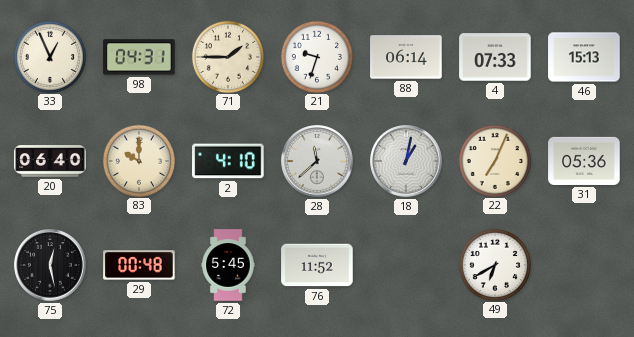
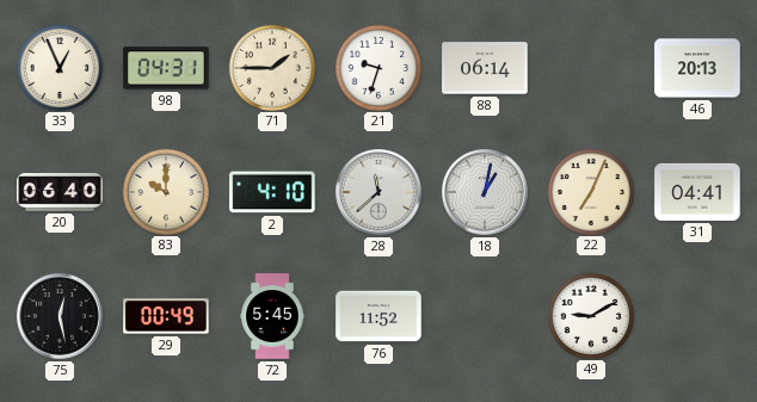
4: 07:33 -> none
46: 15:13 -> 20:13
31: 05:36 -> 04:41
29: 00:48 -> 00:49
49: 6:40 -> 9:10
